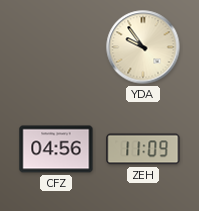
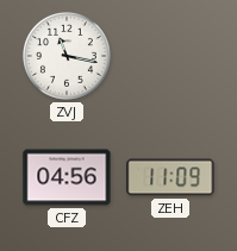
ZVJ: none -> 11:17
YDA: 9:54 -> none
